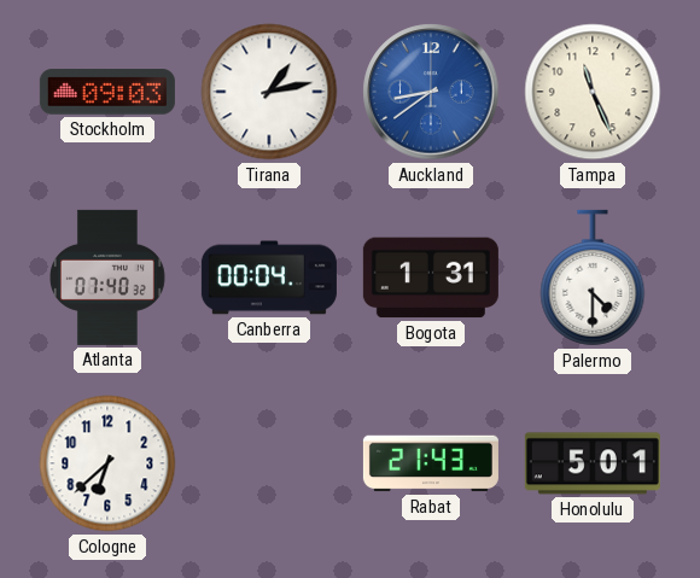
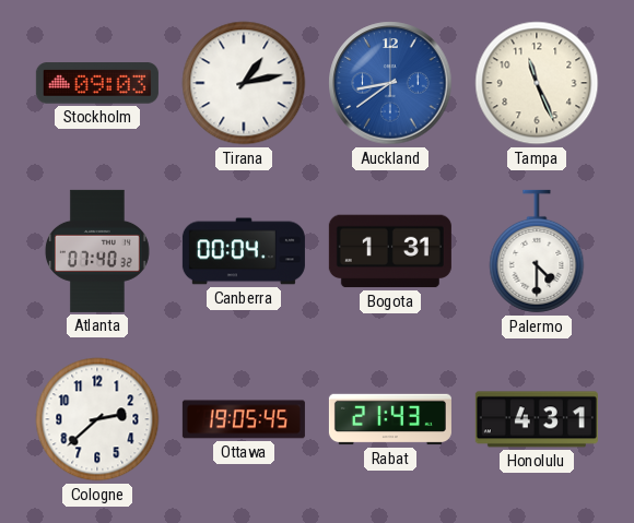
Cologne: 6:38 -> 2:38
Ottawa: none -> 19:05
Honolulu: 5:01 -> 4:31
